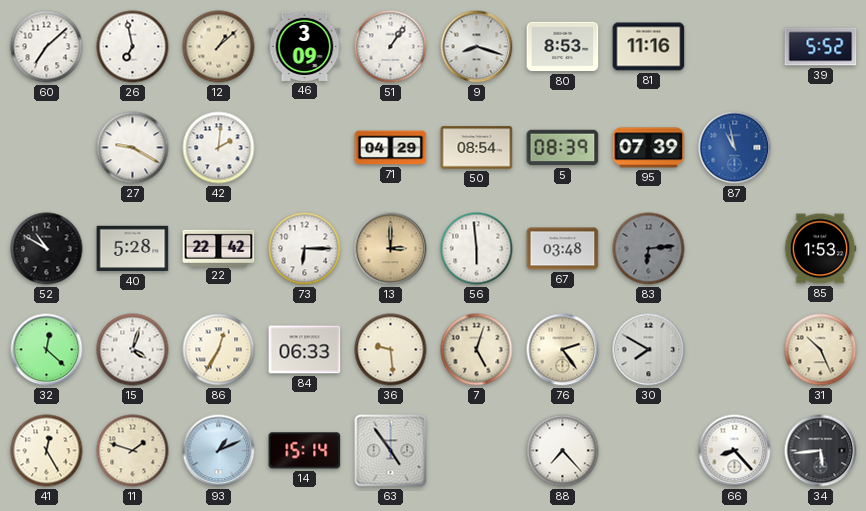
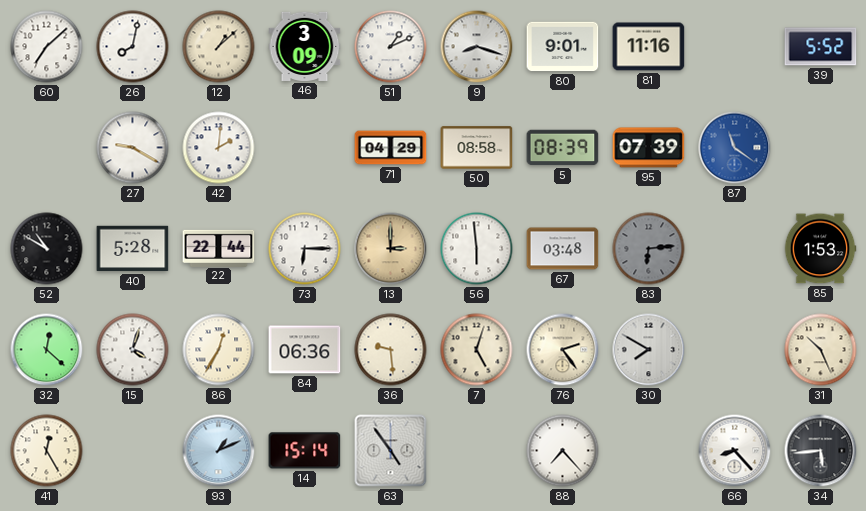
26: 6:58 -> 8:02
51: 1:06 -> 1:11
80: 8:53 -> 9:01
50: 08:54 -> 08:58
87: 10:58 -> 11:21
22: 22:42 -> 22:44
84: 06:33 -> 06:36
11: 1:48 -> none
